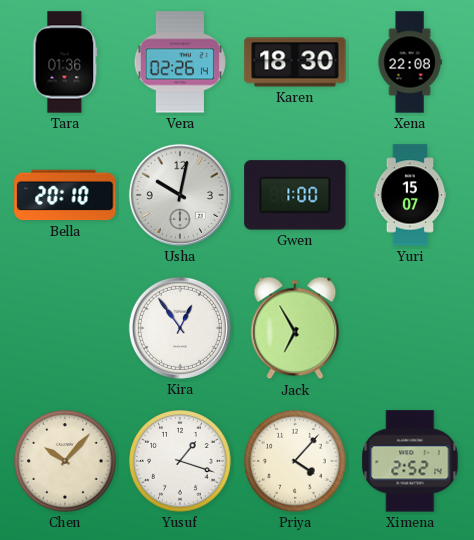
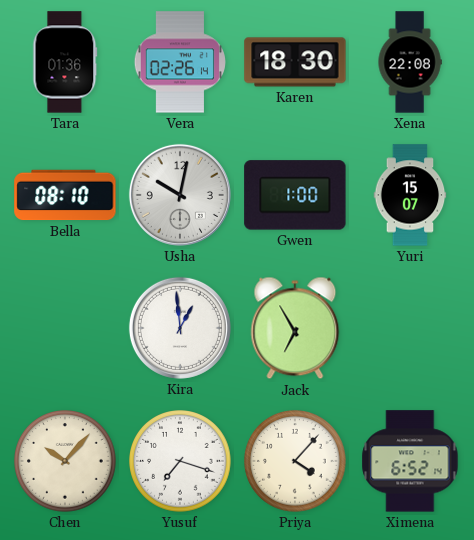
Bella: 20:10 -> 08:10
Kira: 12:54 -> 12:59
Yusuf: 1:18 -> 7:18
Ximena: 2:52 -> 6:52
